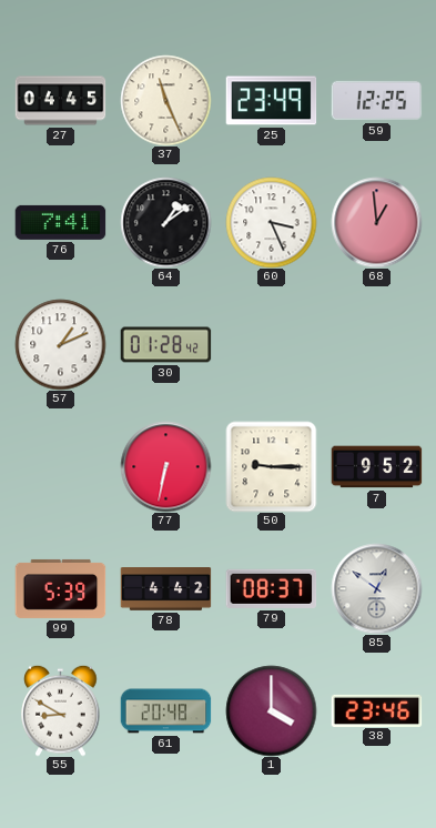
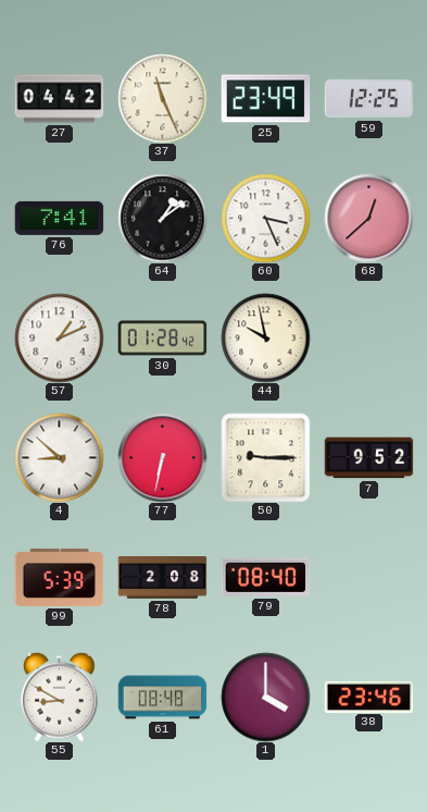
27: 04:45 -> 04:42
68: 12:59 -> 12:38
44: none -> 9:58
4: none -> 8:52
78: 4:42 -> 2:08
79: 08:37 -> 08:40
85: 12:51 -> none
61: 20:48 -> 08:48
